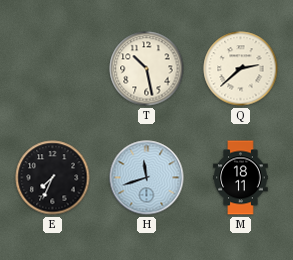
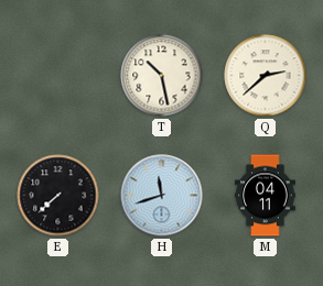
E: 7:34 -> 7:38
M: 18:11 -> 04:11
